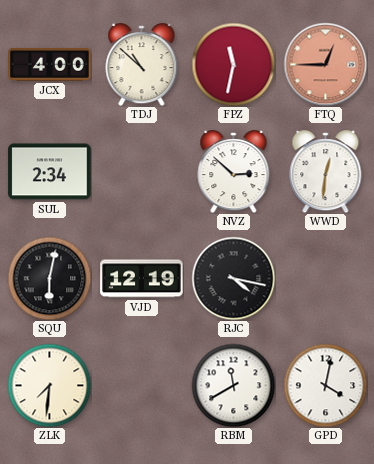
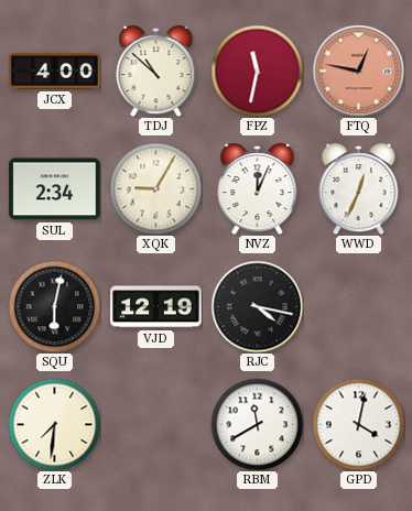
FTQ: 12:45 -> 12:47
XQK: none -> 9:05
NVZ: 2:52 -> 12:04
WWD: 12:31 -> 12:34
